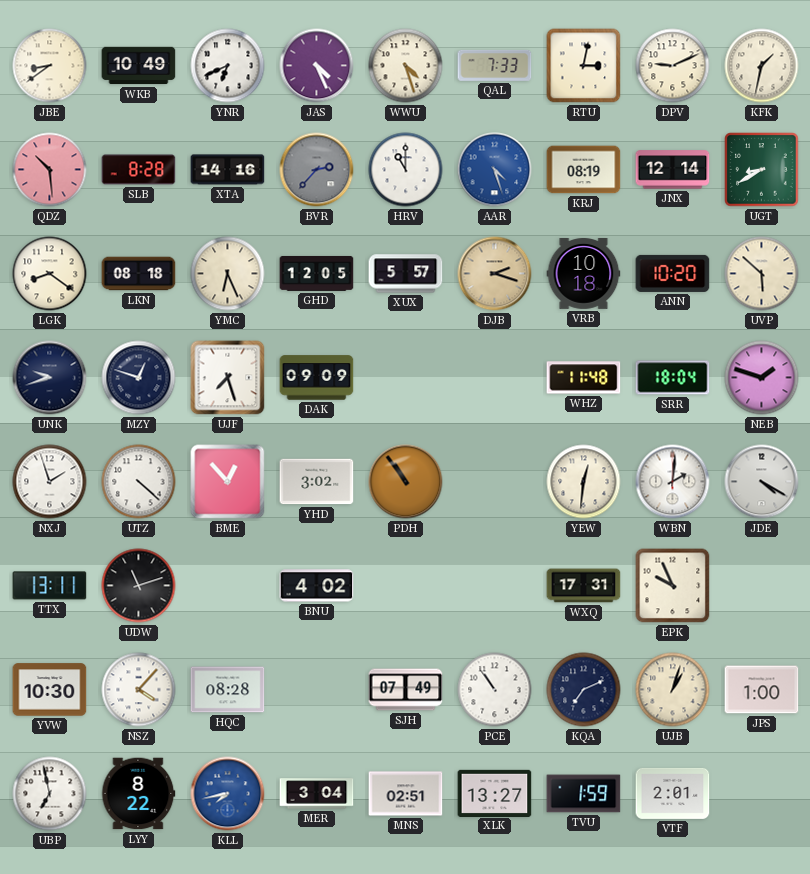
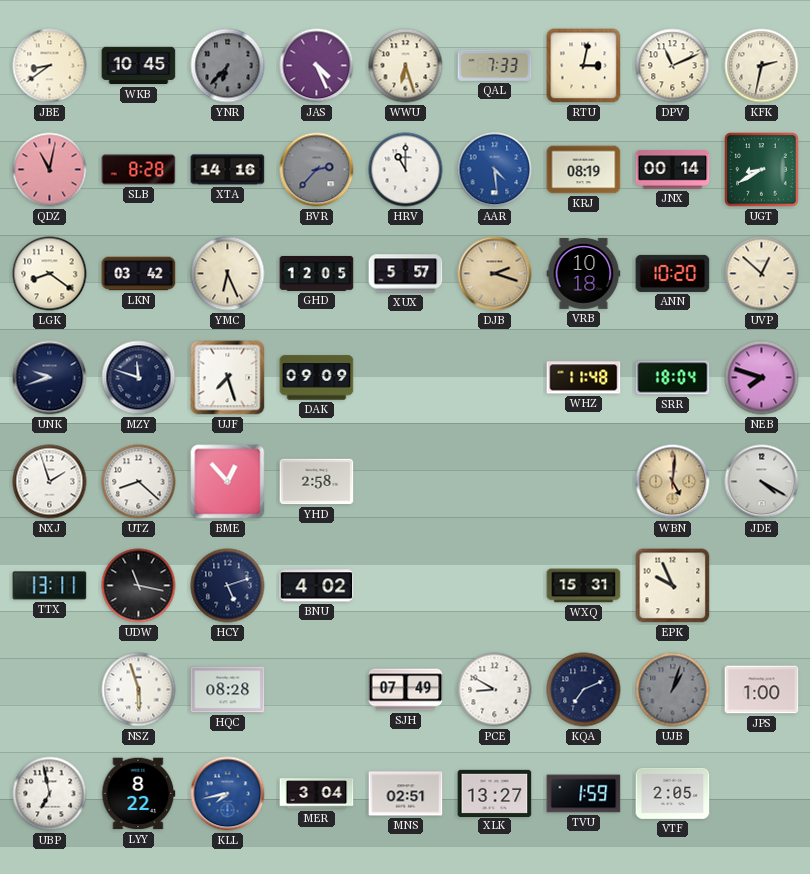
WKB: 10:49 -> 10:45
YNR: 6:41 -> 6:37
YNR dial: white -> grey
WWU: 4:27 -> 6:27
DPV: 9:11 -> 11:11
KFK: 1:32 -> 2:32
QDZ: 10:29 -> 11:02
AAR: 4:27 -> 4:29
JNX: 12:14 -> 00:14
LKN: 08:18 -> 03:42
UVP: 5:52 -> 12:52
MZY: 12:48 -> 11:48
NEB: 1:48 -> 7:48
UTZ: 4:22 -> 8:22
YHD: 3:02 -> 2:58
PDH: 10:54 -> none
YEW: 12:31 -> none
WBN: 2:01 -> 5:01
WBN dial: white -> champagne
UDW: 11:12 -> 11:17
HCY: none -> 5:12
WXQ: 17:31 -> 15:31
YVW: 10:30 -> none
NSZ: 4:07 -> 5:57
PCE: 10:54 -> 8:50
UJB dial: cream -> grey
VTF: 2:01 -> 2:05
